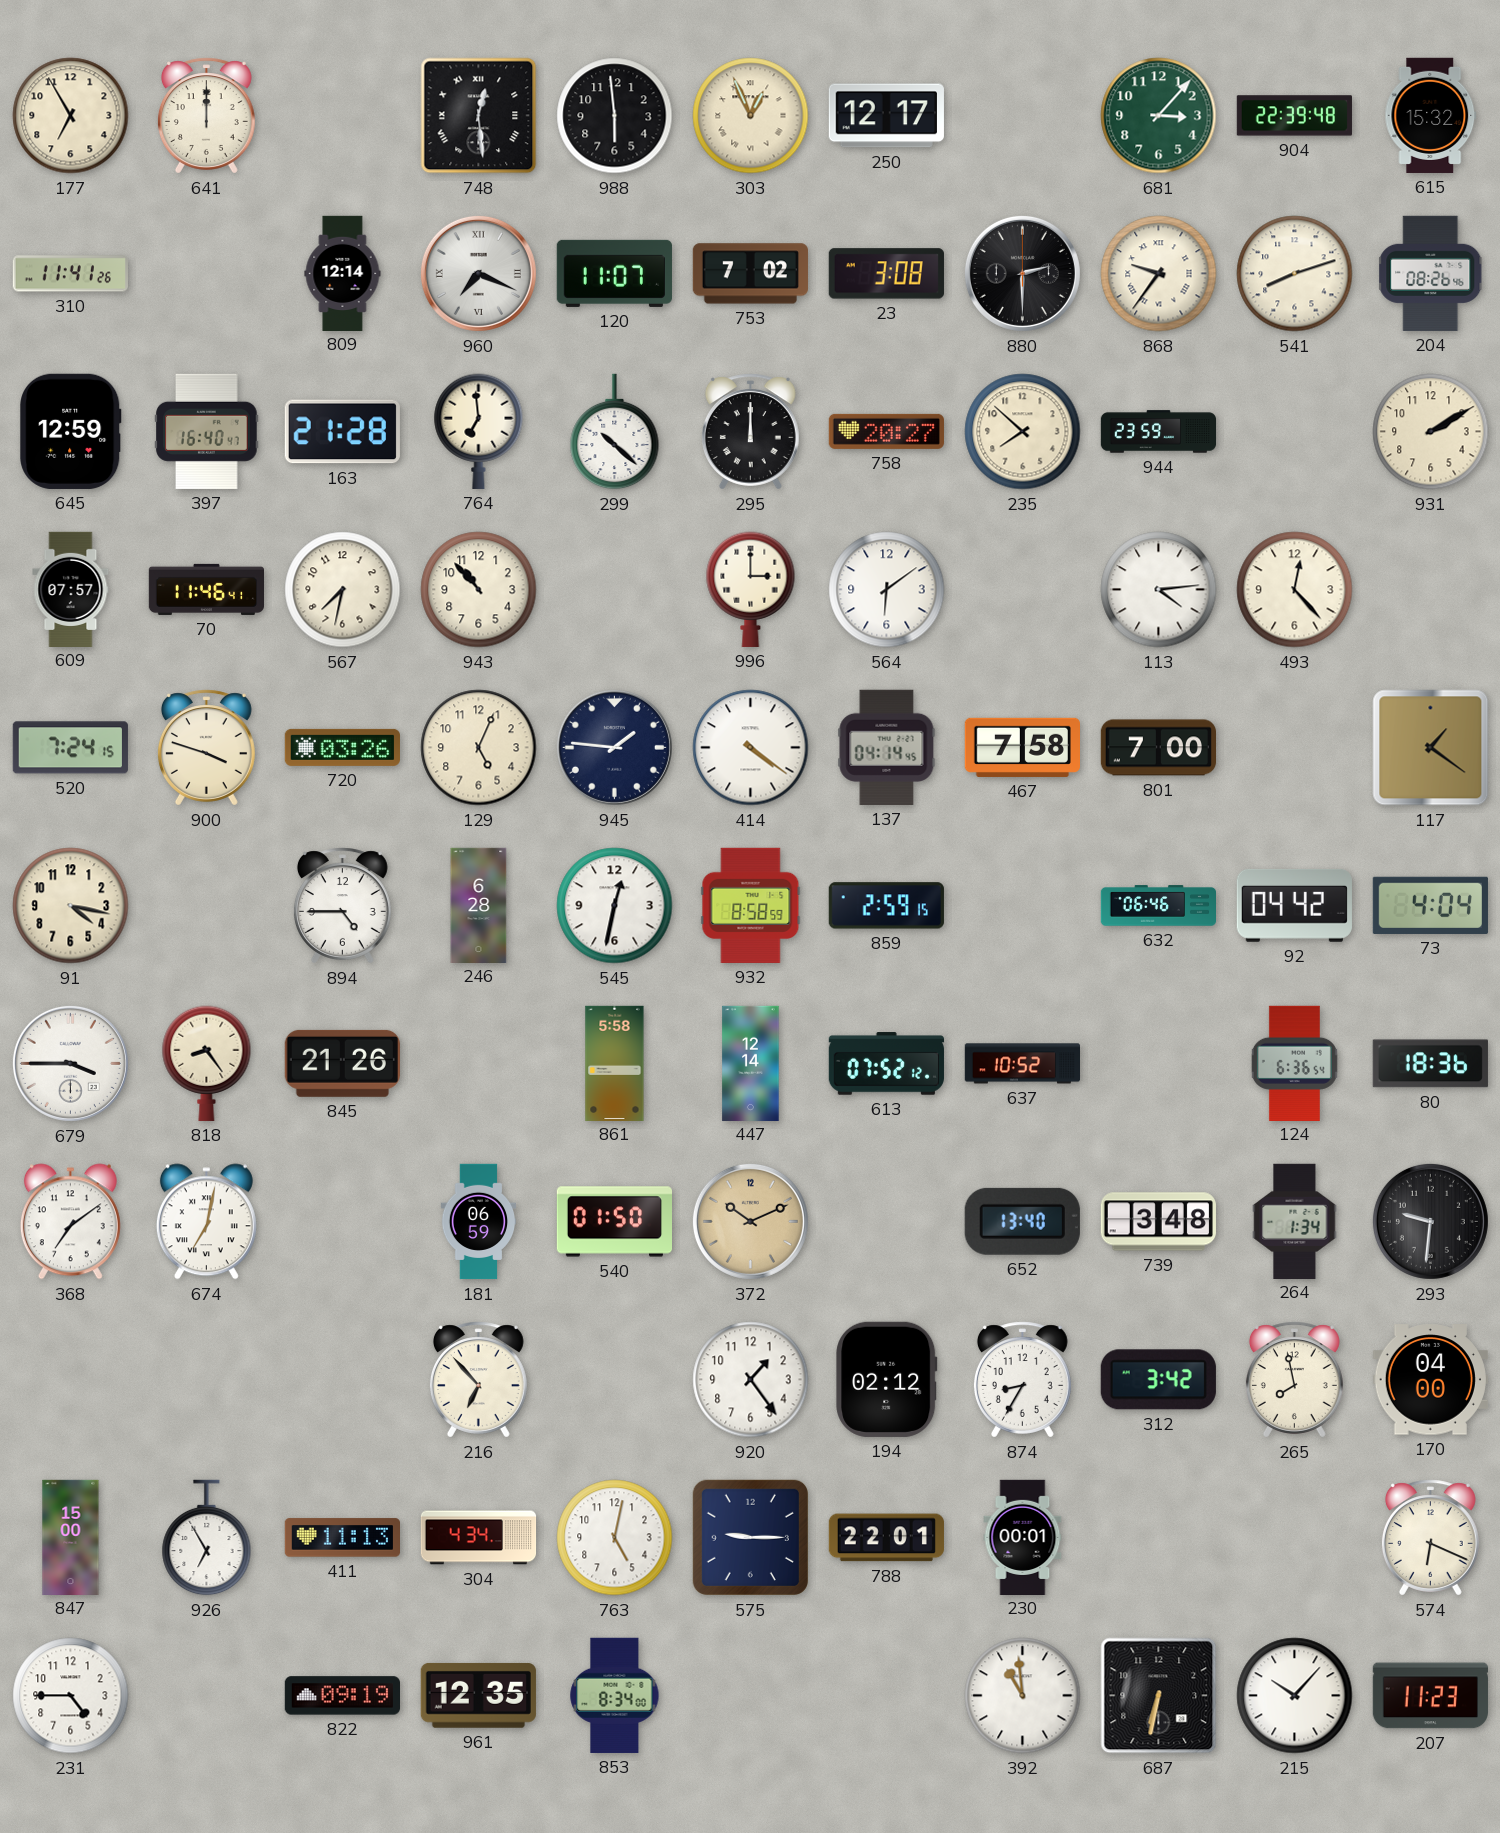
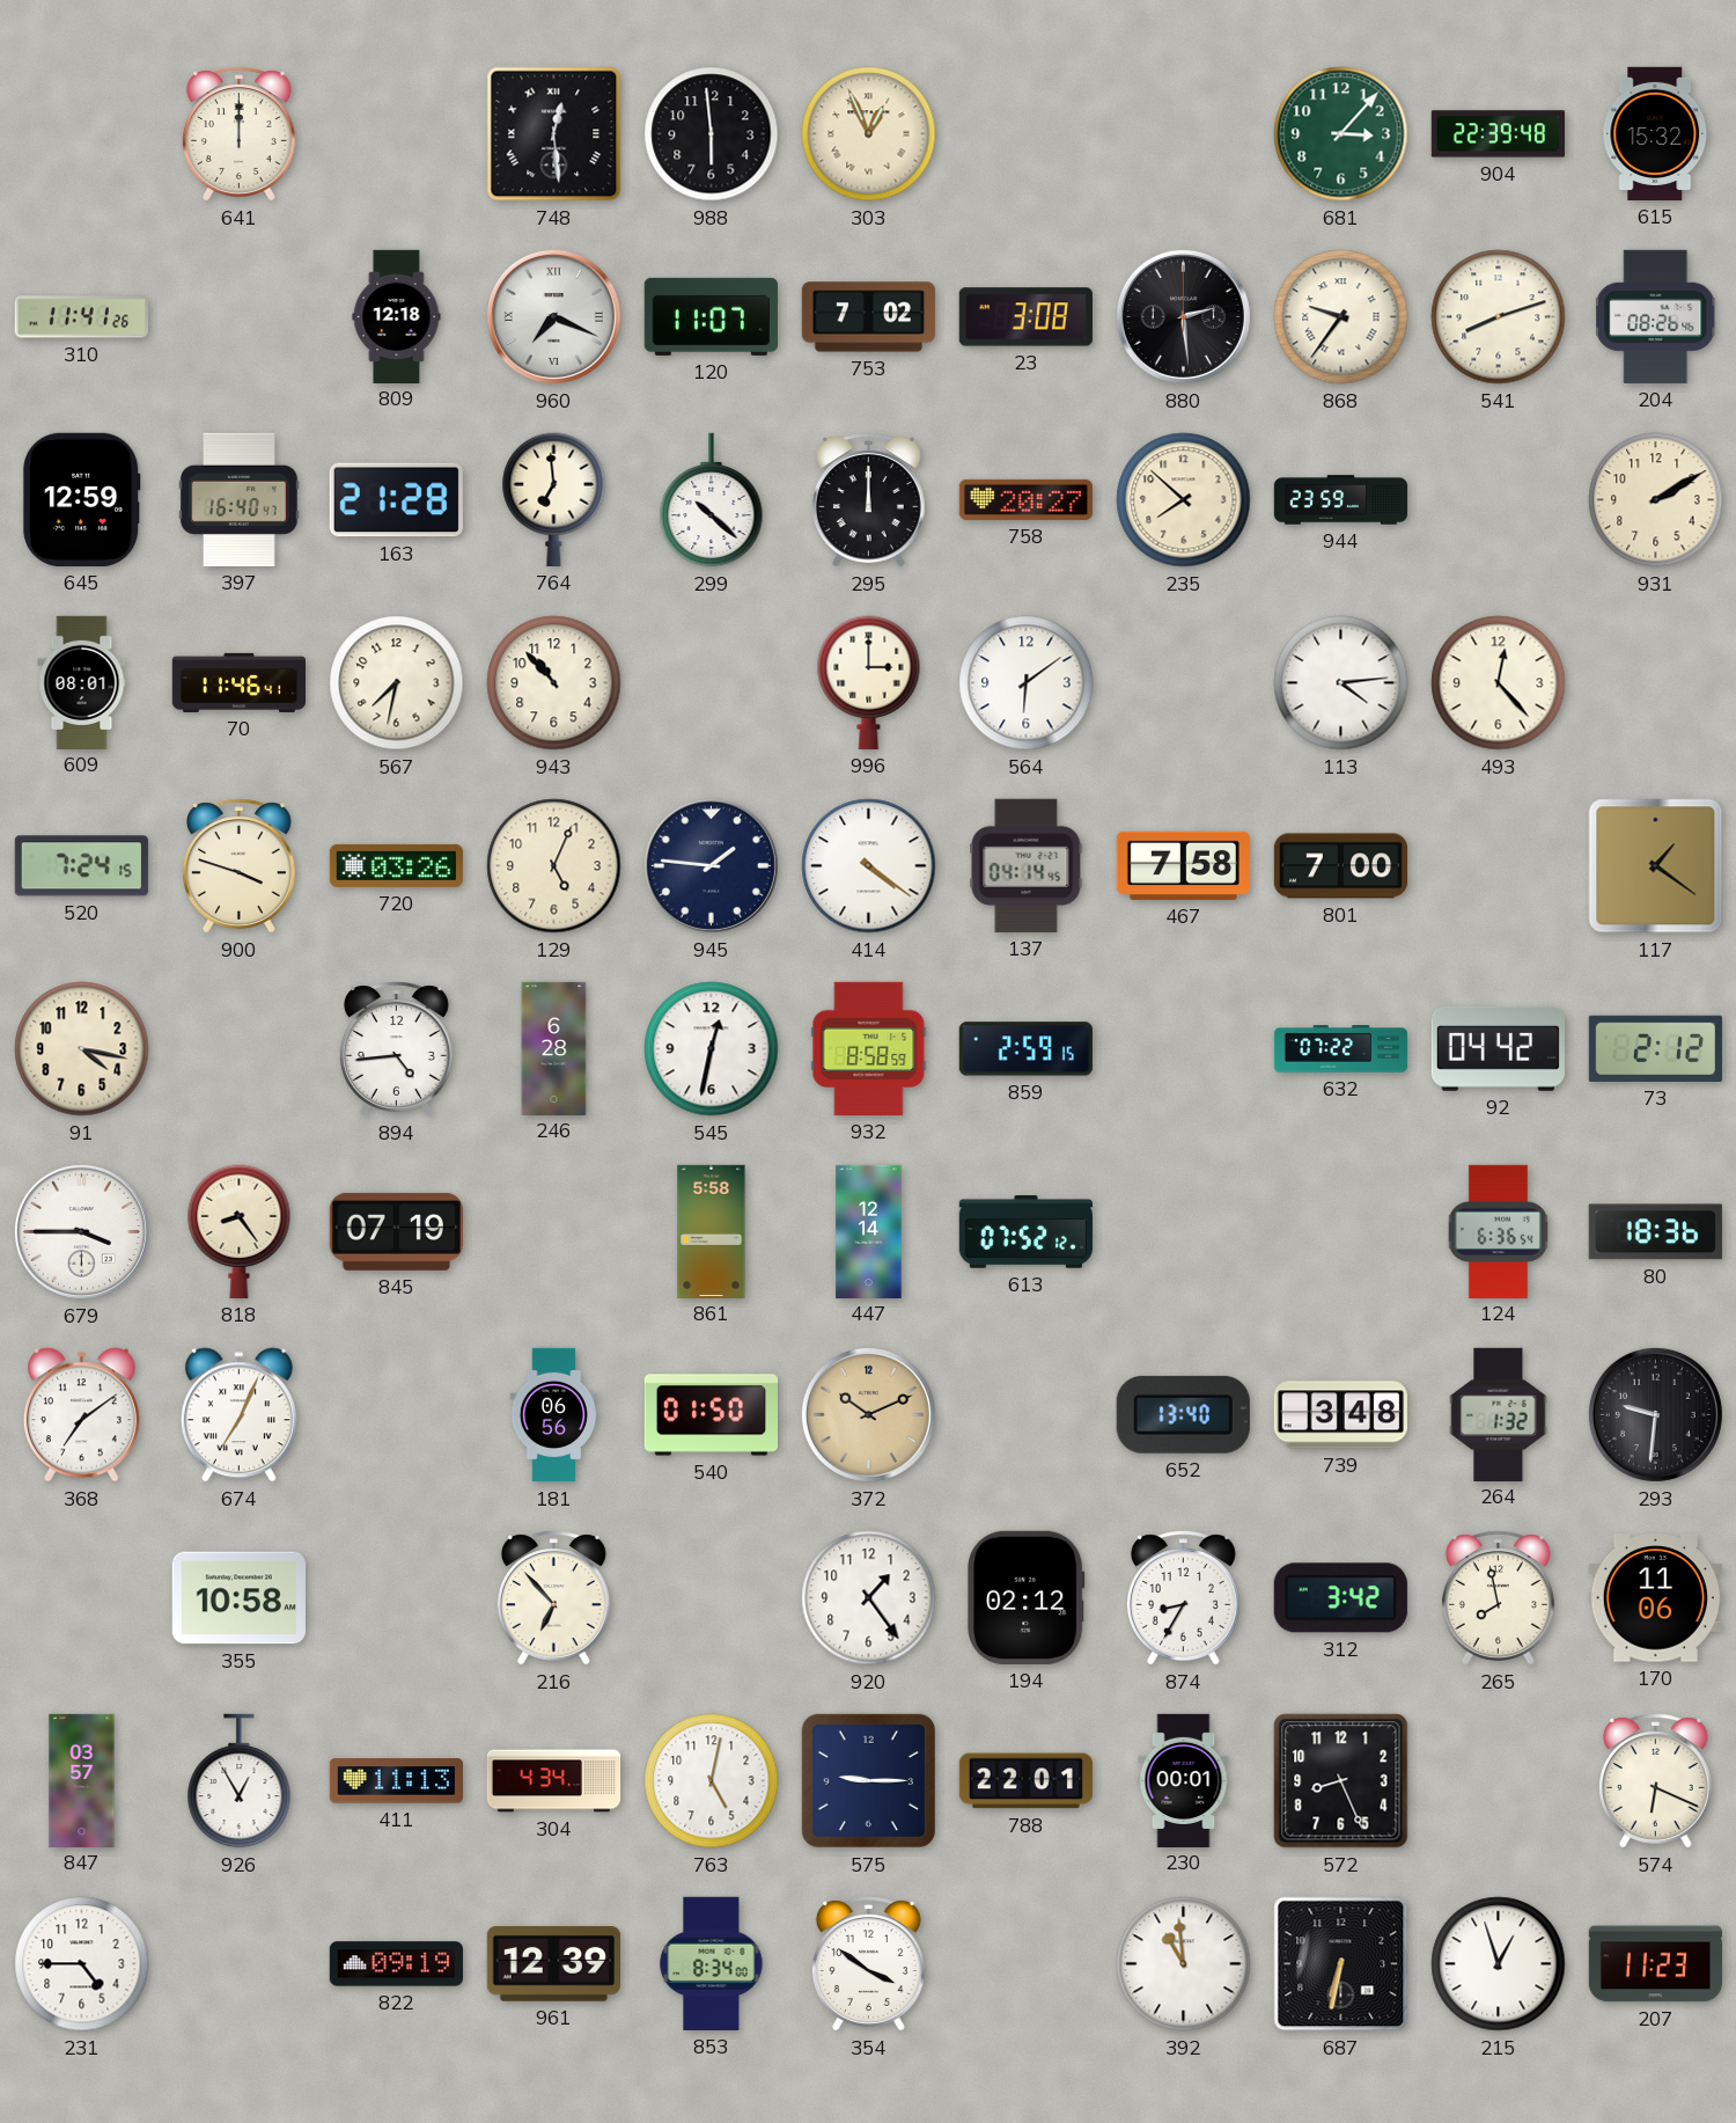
177: 6:55 -> none
250: 12:17 -> none
809: 12:14 -> 12:18
880: 2:30 -> 2:29
609: 07:57 -> 08:01
894: 4:45 -> 4:44
632: 06:46 -> 07:22
73: 4:04 -> 2:12
845: 21:26 -> 07:19
637: 10:52 -> none
674: 7:02 -> 7:04
181: 06:59 -> 06:56
264: 1:34 -> 1:32
355: none -> 10:58
170: 04:00 -> 11:06
847: 15:00 -> 03:57
926: 6:55 -> 12:55
572: none -> 8:26
961: 12:35 -> 12:39
354: none -> 3:51
215: 10:07 -> 12:57
